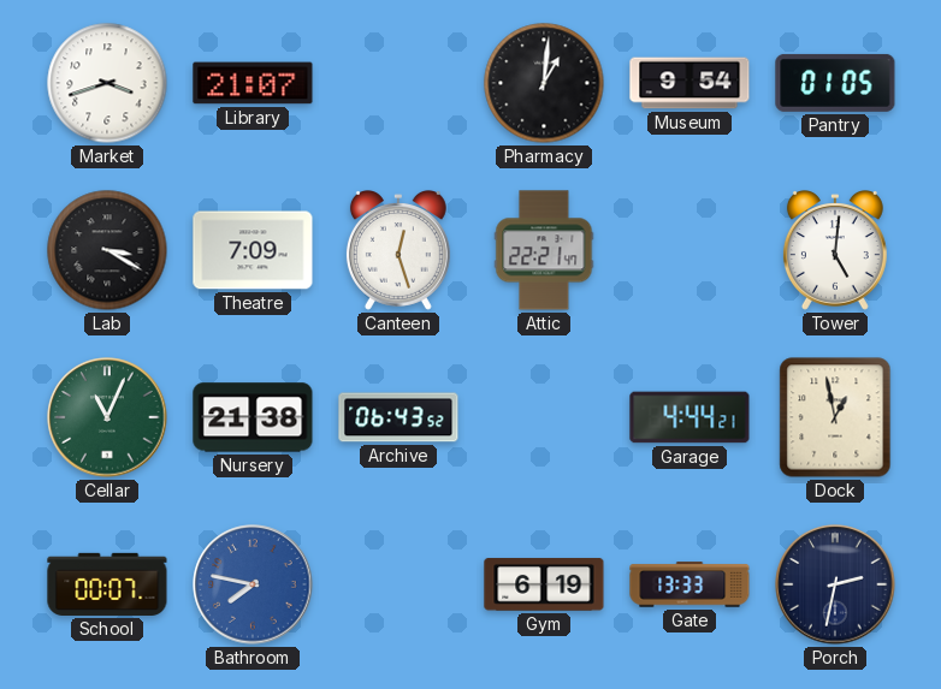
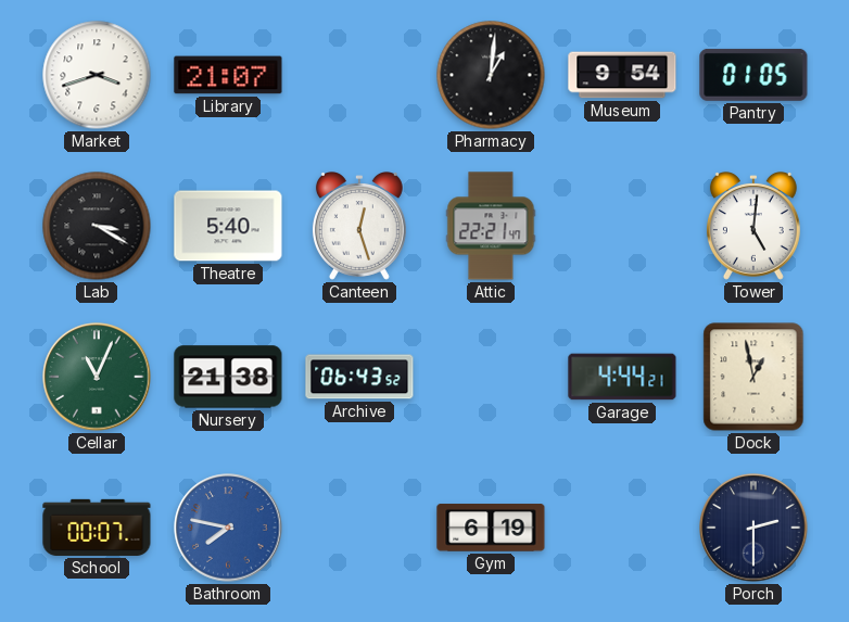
Theatre: 7:09 -> 5:40
Gate: 13:33 -> none
Porch: 2:32 -> 2:30
